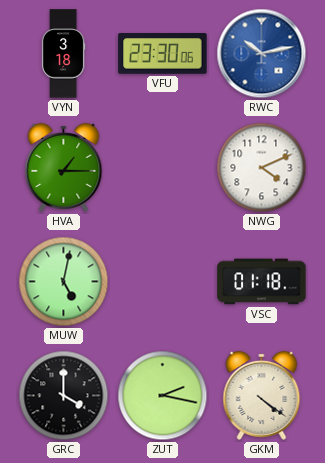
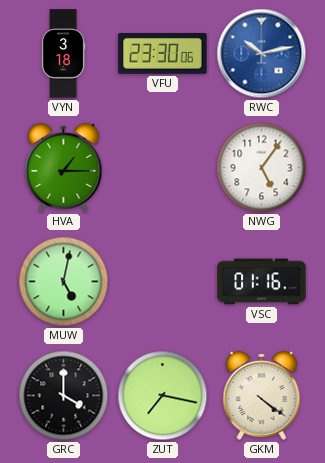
NWG: 4:11 -> 5:06
VSC: 01:18 -> 01:16
ZUT: 2:17 -> 7:17
